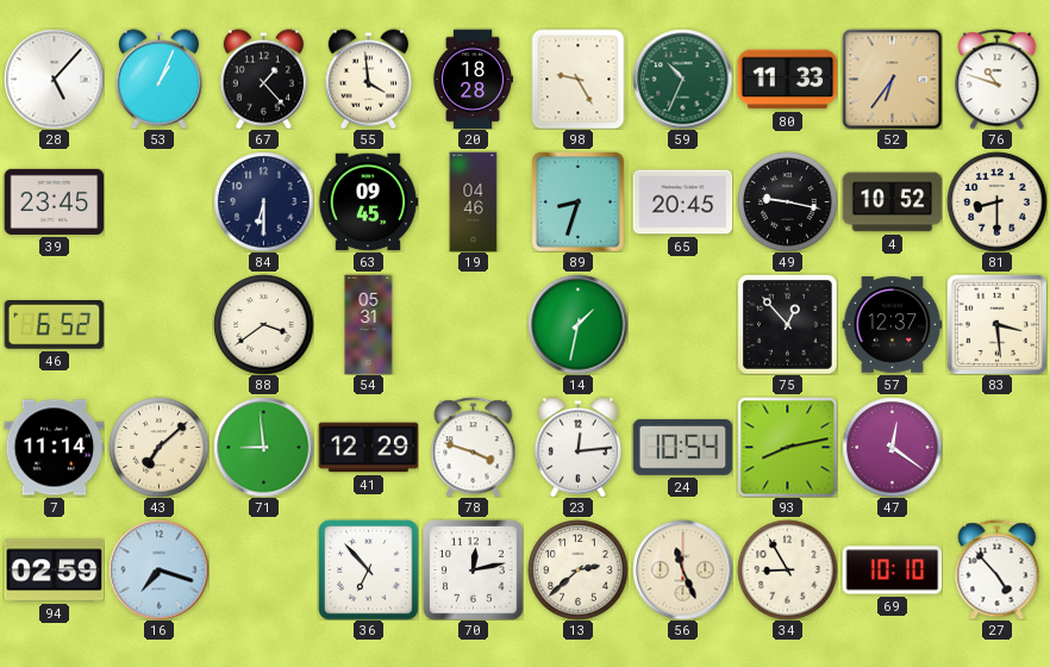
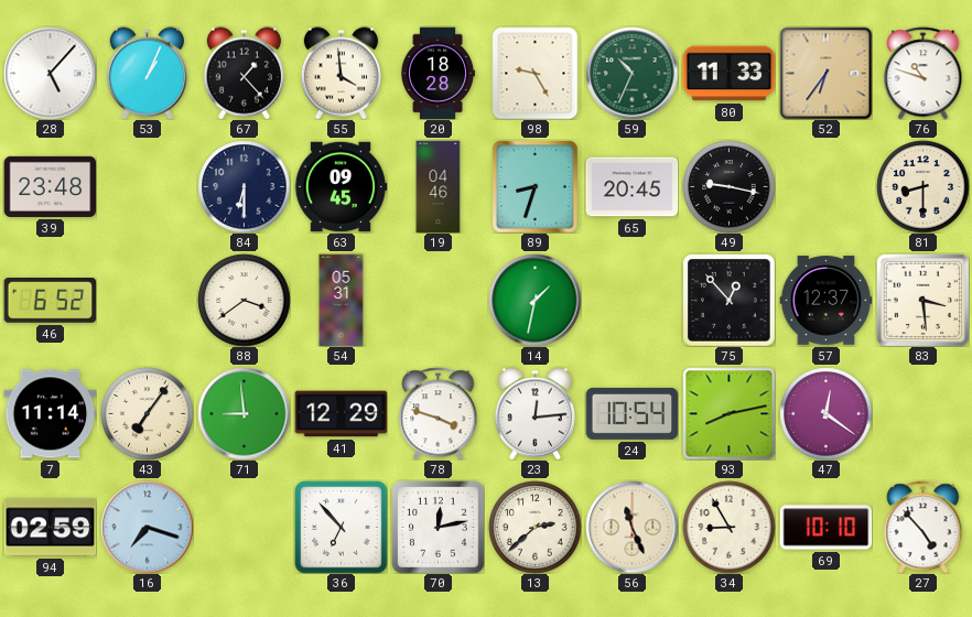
39: 23:45 -> 23:48
4: 10:52 -> none
43: 7:08 -> 7:06
